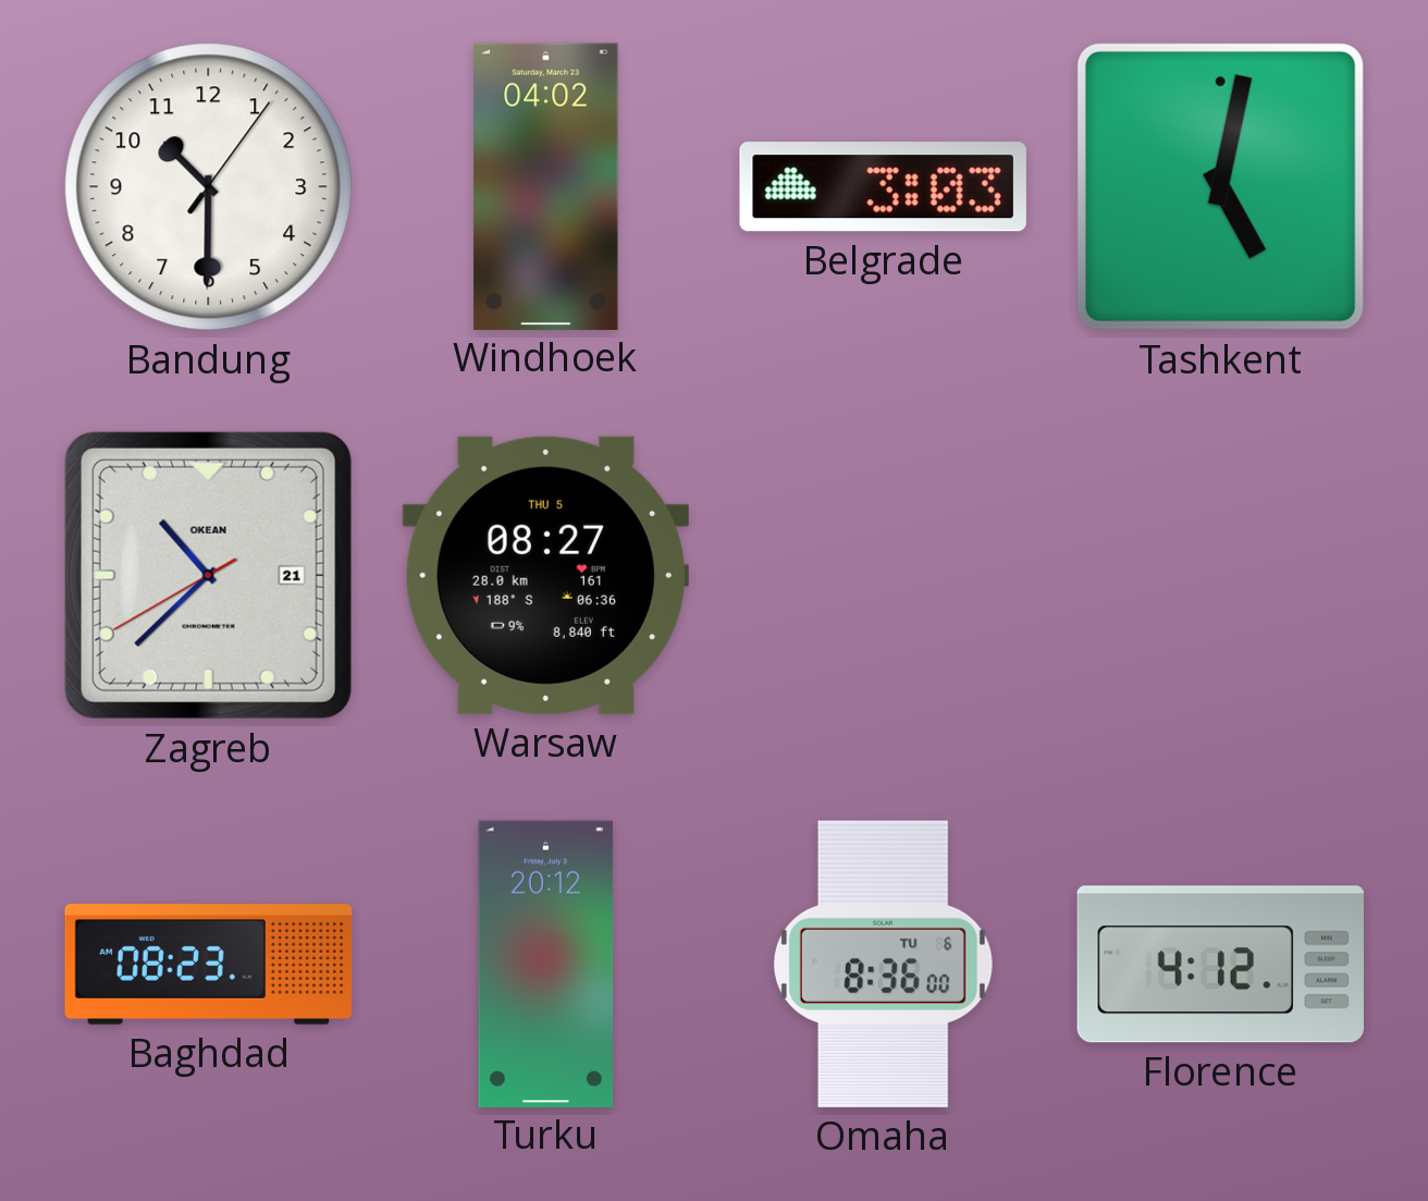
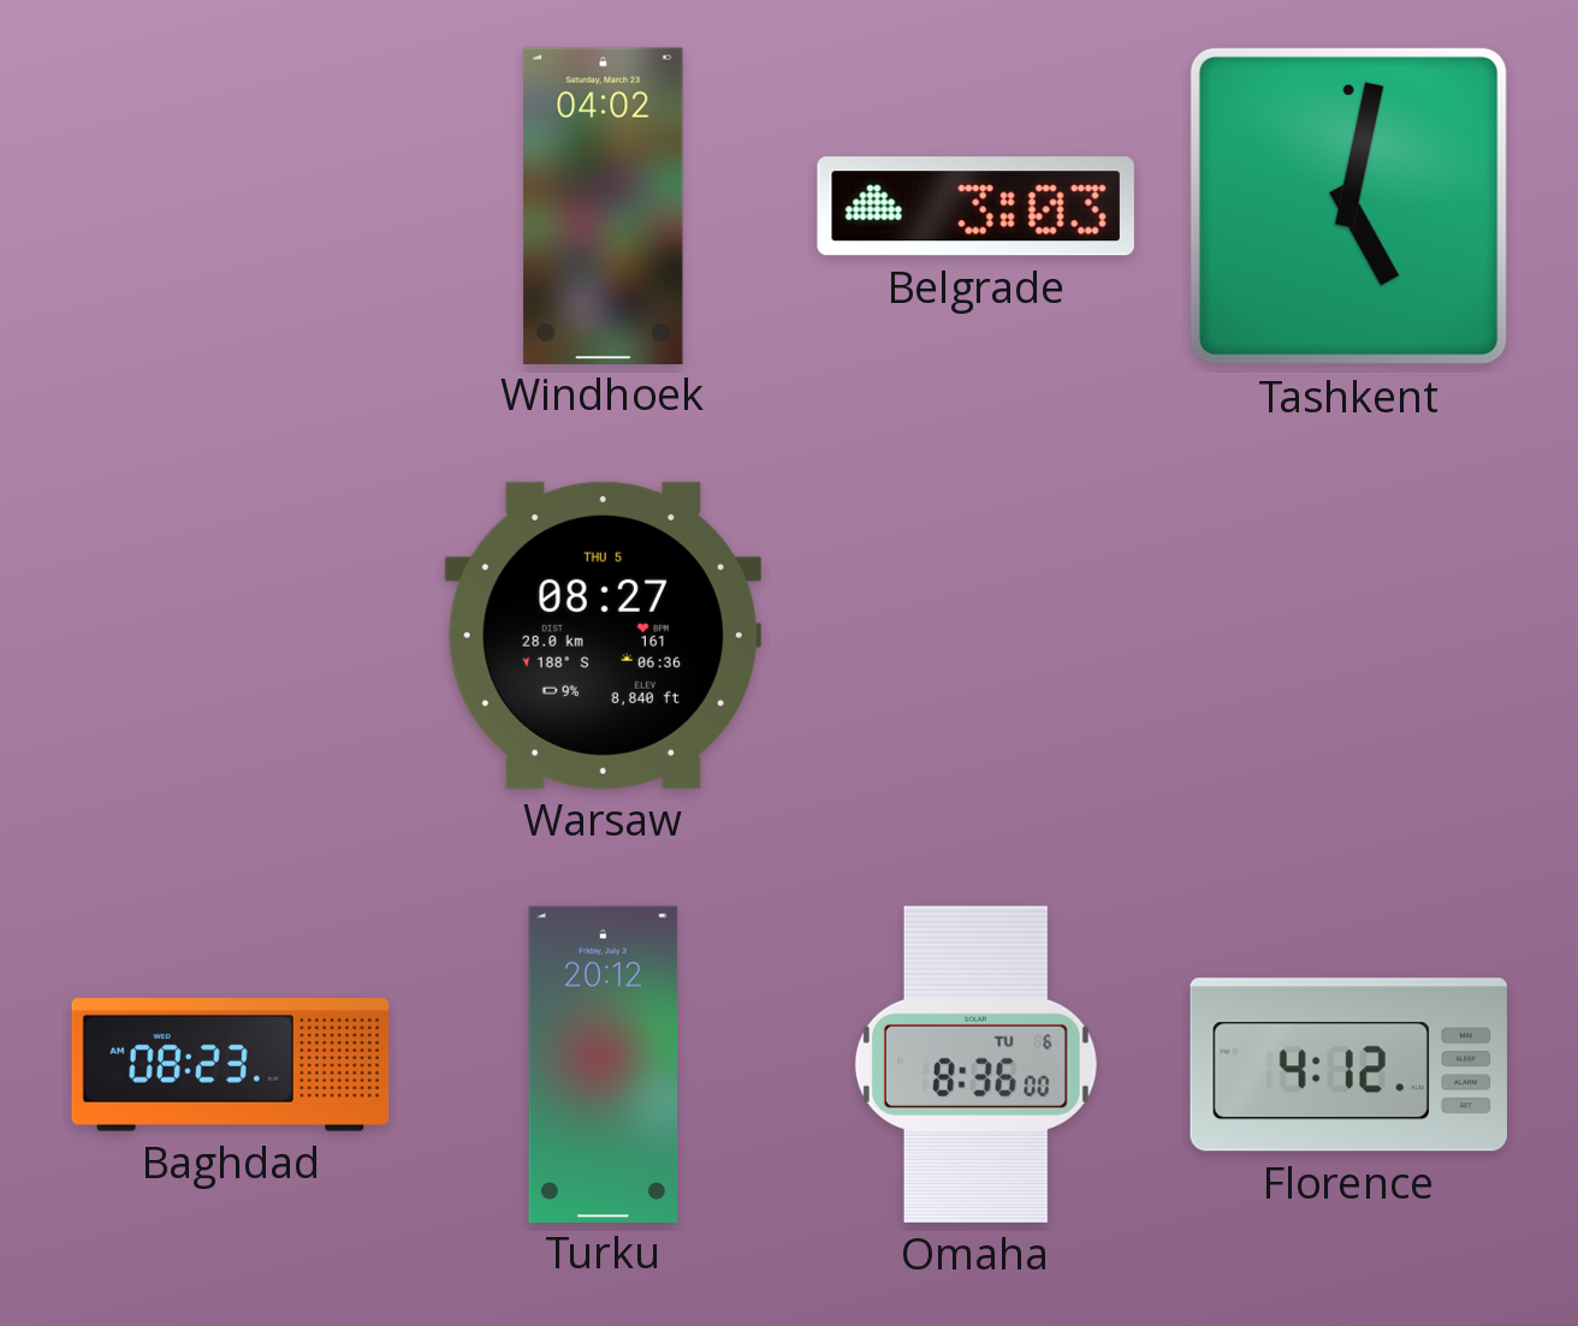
Bandung: 10:30 -> none
Zagreb: 10:37 -> none
